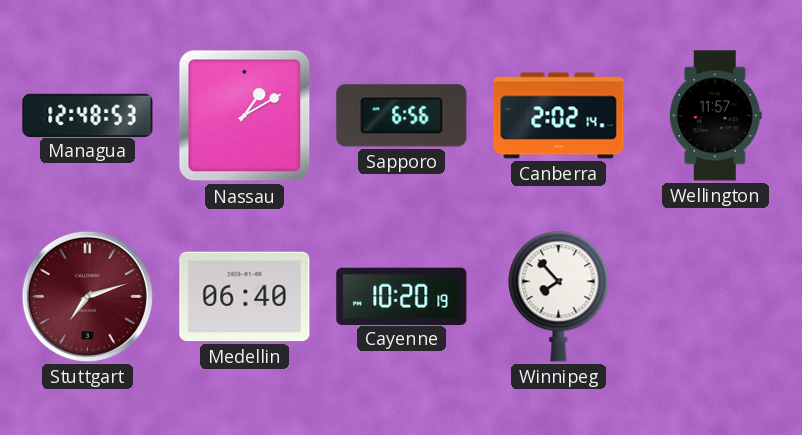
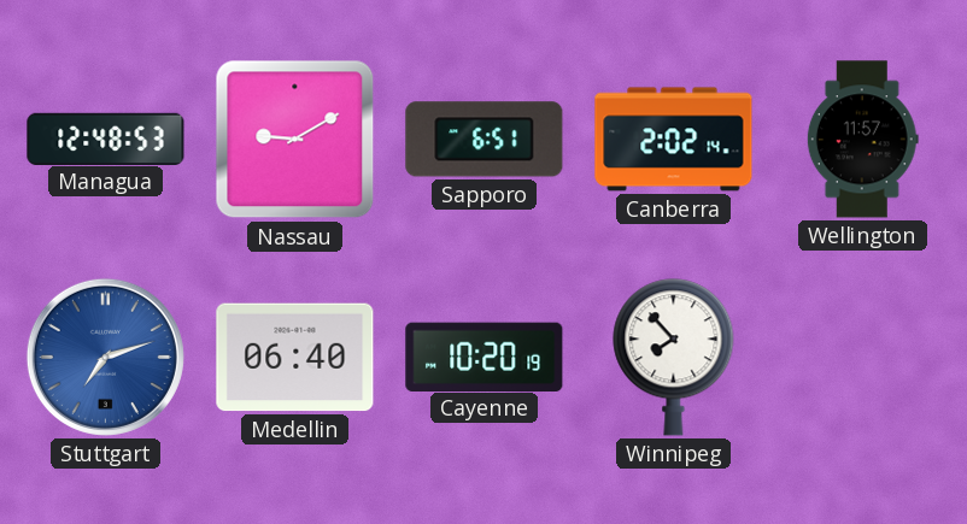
Nassau: 1:10 -> 9:10
Sapporo: 6:56 -> 6:51
Stuttgart dial: burgundy -> blue
